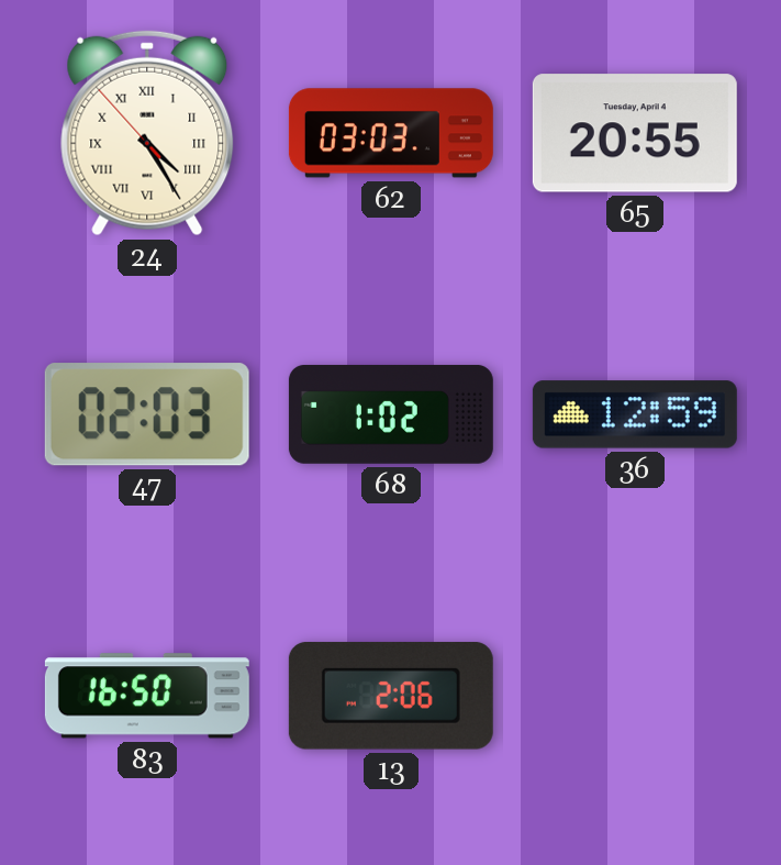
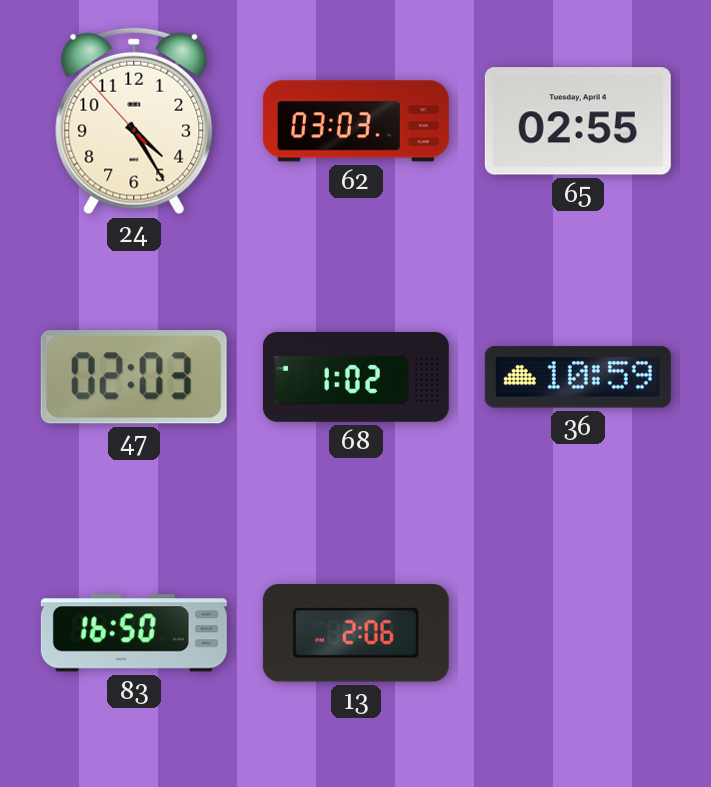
24 numerals: Roman -> Arabic
65: 20:55 -> 02:55
36: 12:59 -> 10:59
